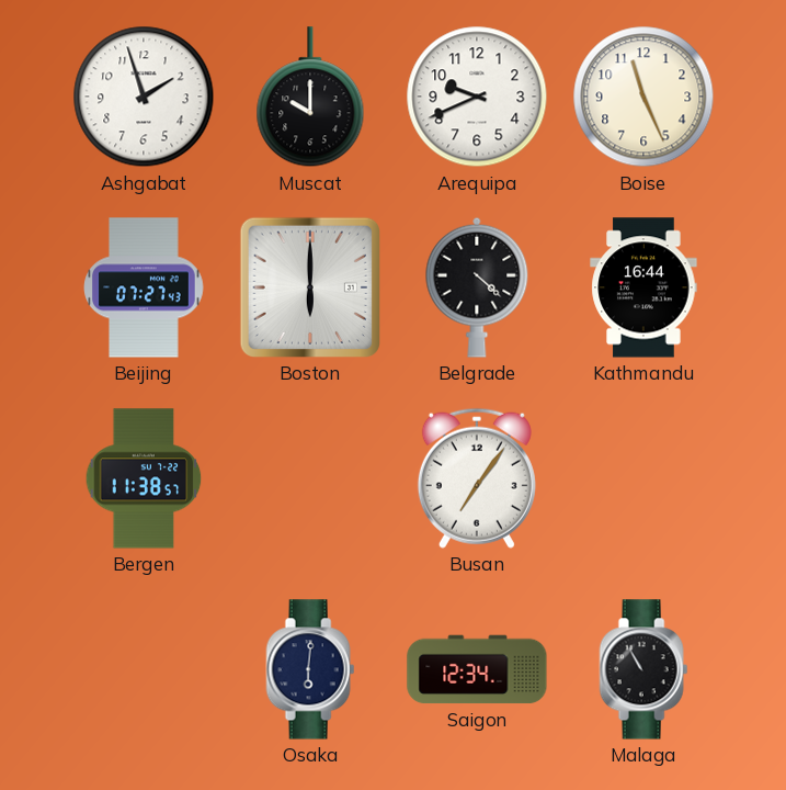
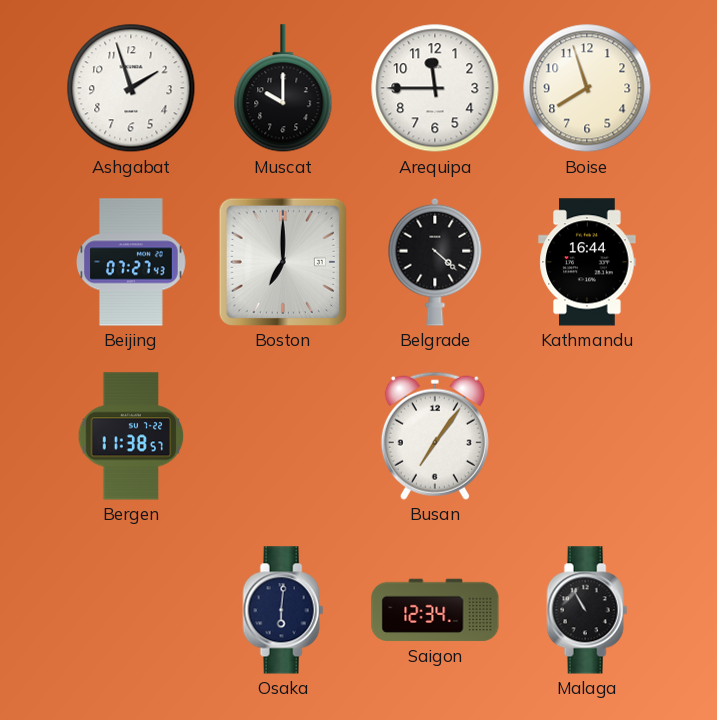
Arequipa: 9:41 -> 11:45
Boise: 11:26 -> 7:57
Boston: 6:00 -> 7:00
